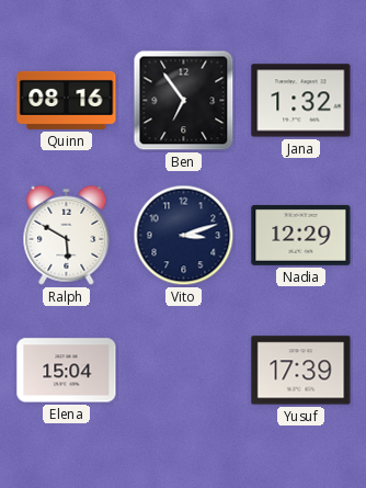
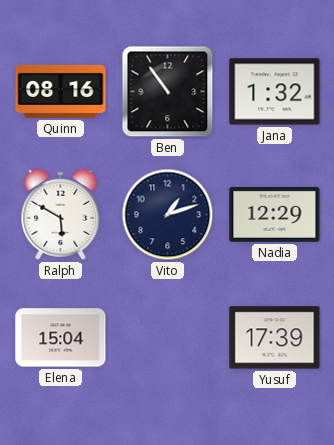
Ben: 6:54 -> 10:54
Vito: 3:12 -> 1:12
